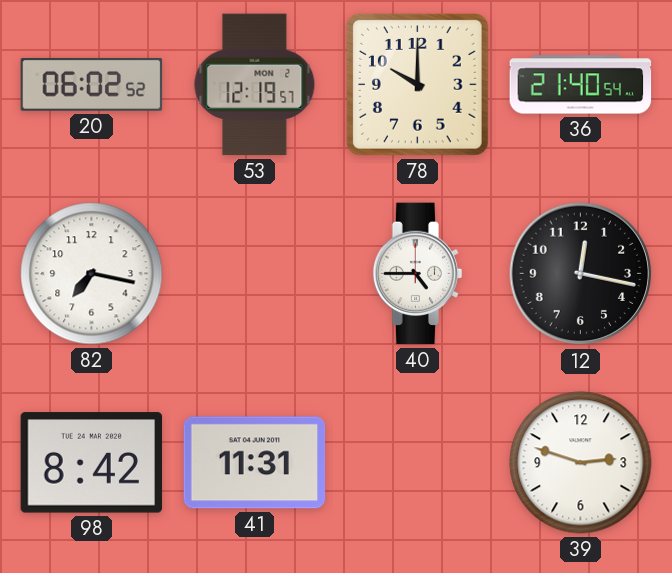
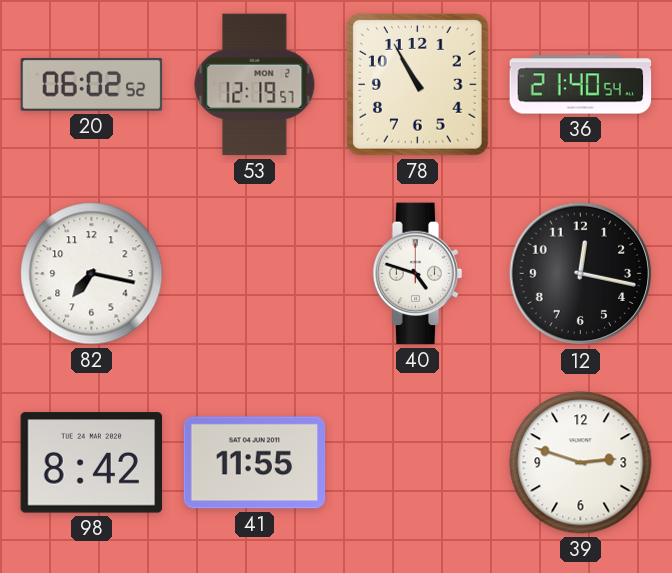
78: 10:00 -> 10:55
40: 4:45 -> 4:48
41: 11:31 -> 11:55
